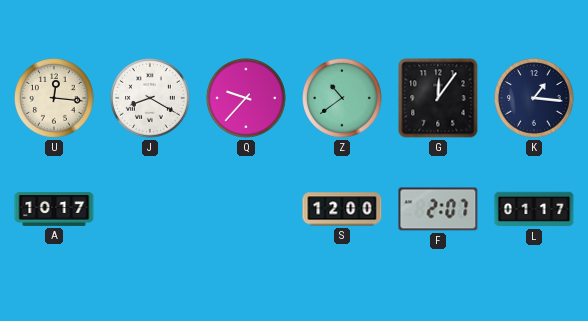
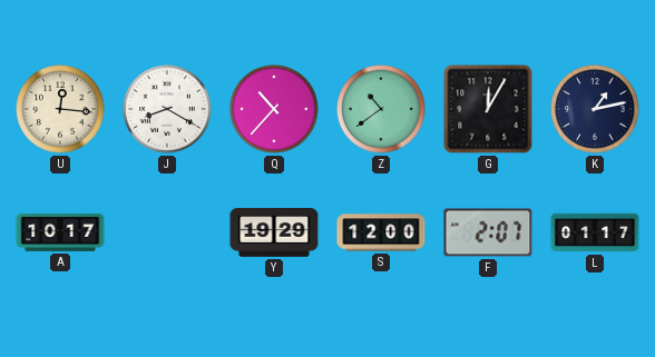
Q: 9:37 -> 10:37
G: 12:06 -> 12:05
K: 1:16 -> 1:13
Y: none -> 19:29
